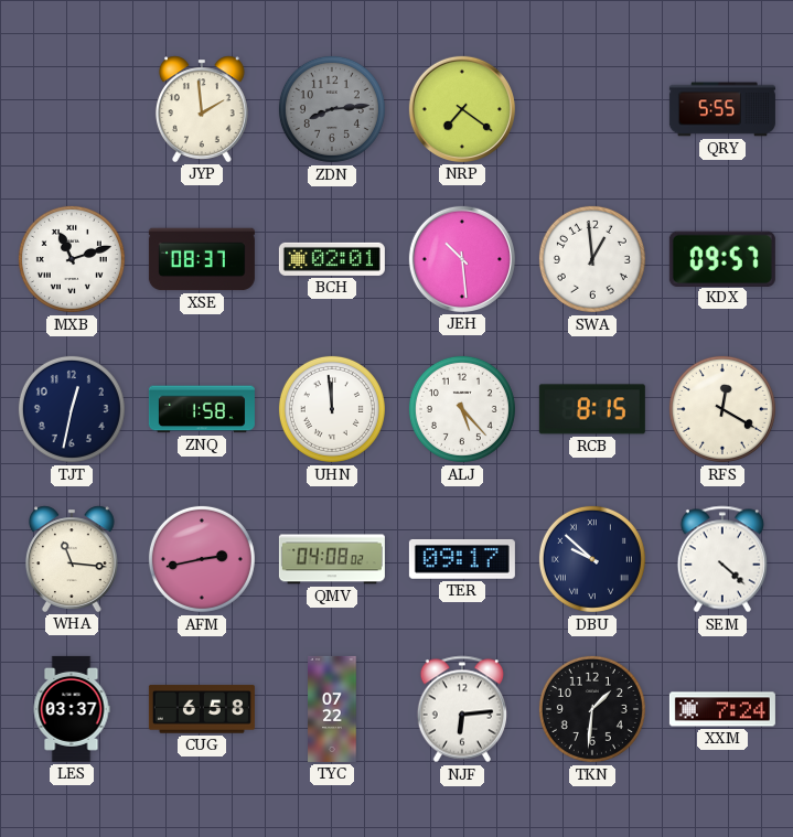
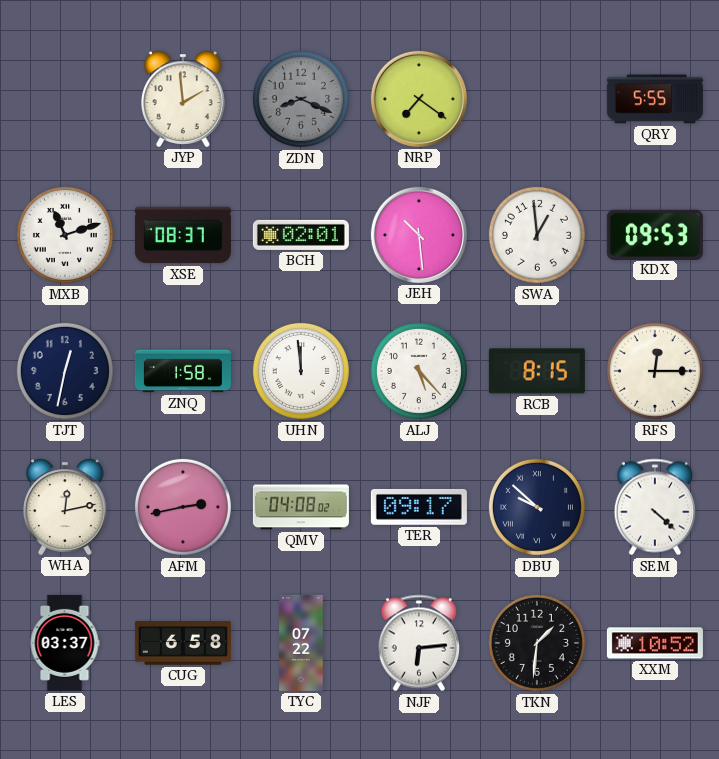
ZDN: 8:14 -> 8:19
KDX: 09:57 -> 09:53
RFS: 12:20 -> 12:15
WHA: 11:16 -> 12:13
XXM: 7:24 -> 10:52
